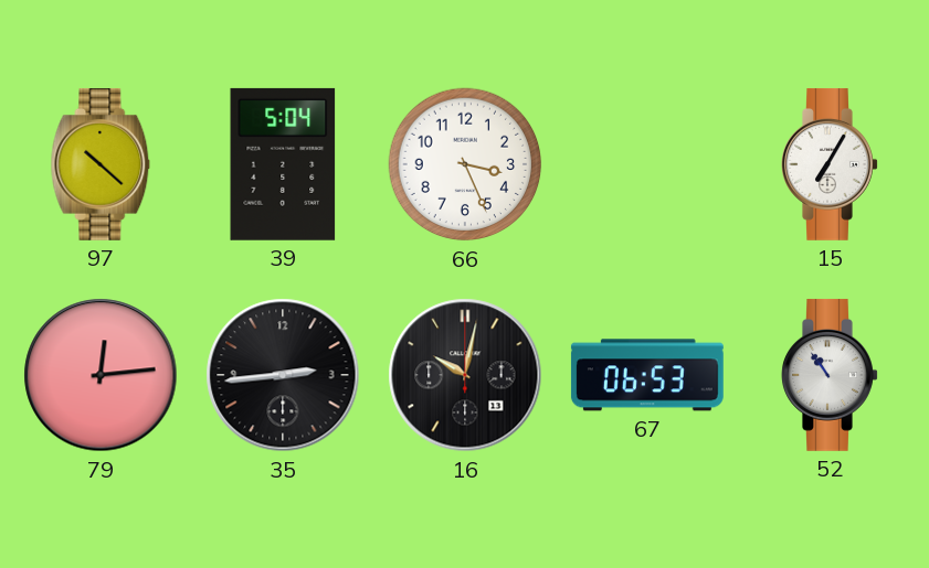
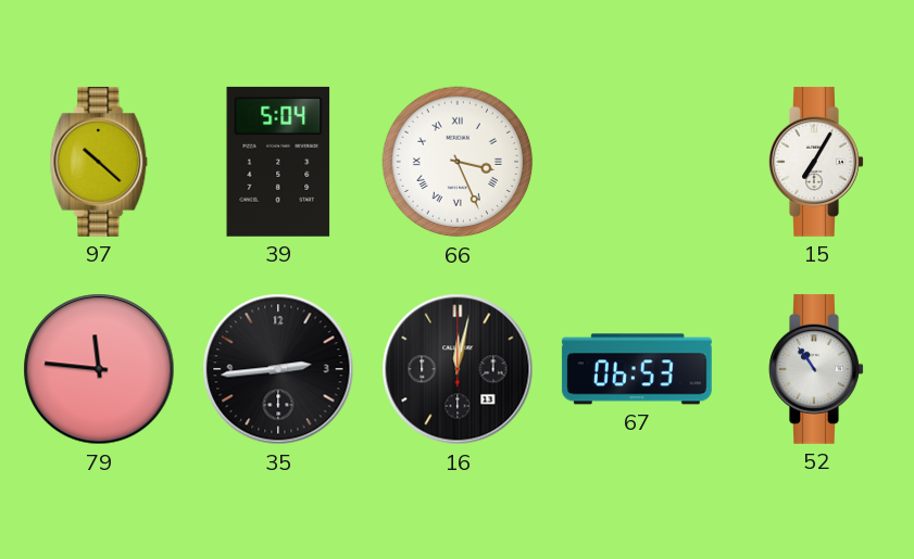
66 numerals: Arabic -> Roman
79: 12:14 -> 11:46
16: 10:02 -> 12:02
